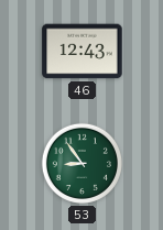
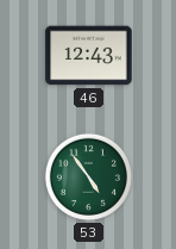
53: 8:54 -> 4:54
